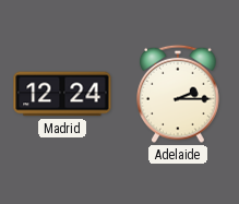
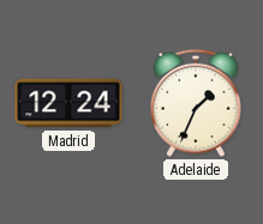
Adelaide: 2:15 -> 1:34
